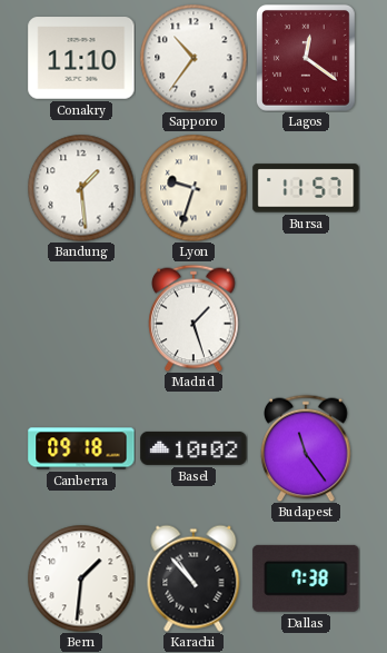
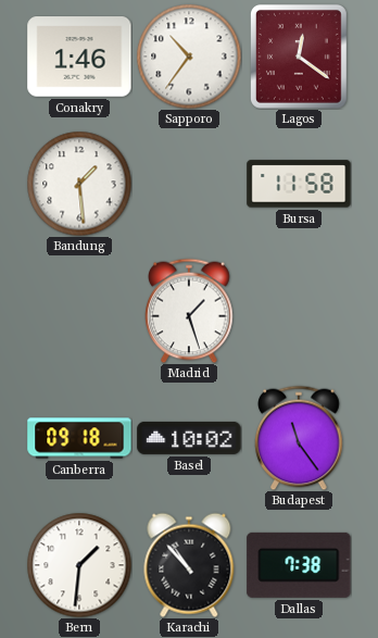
Conakry: 11:10 -> 1:46
Lyon: 9:33 -> none
Bursa: 11:57 -> 11:58
